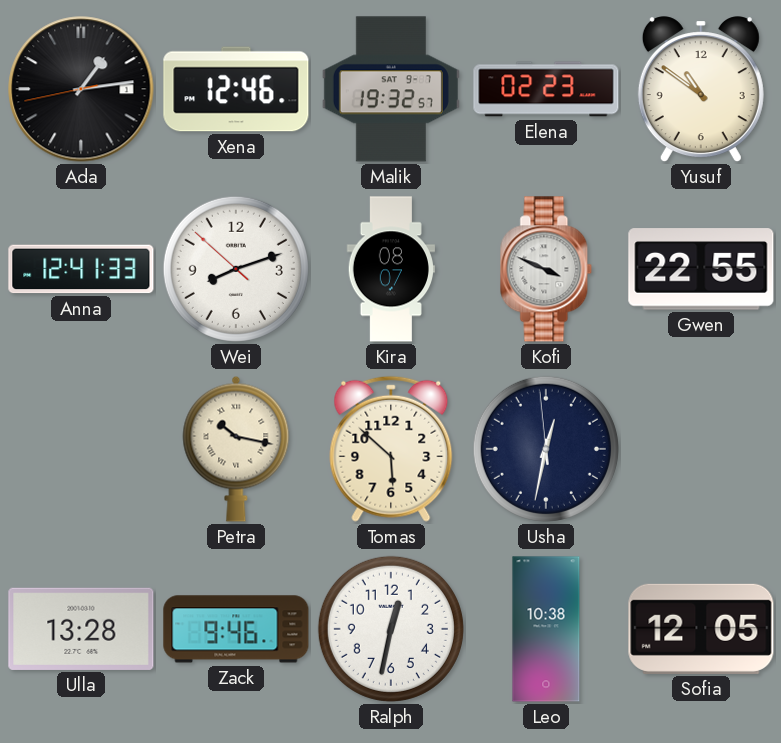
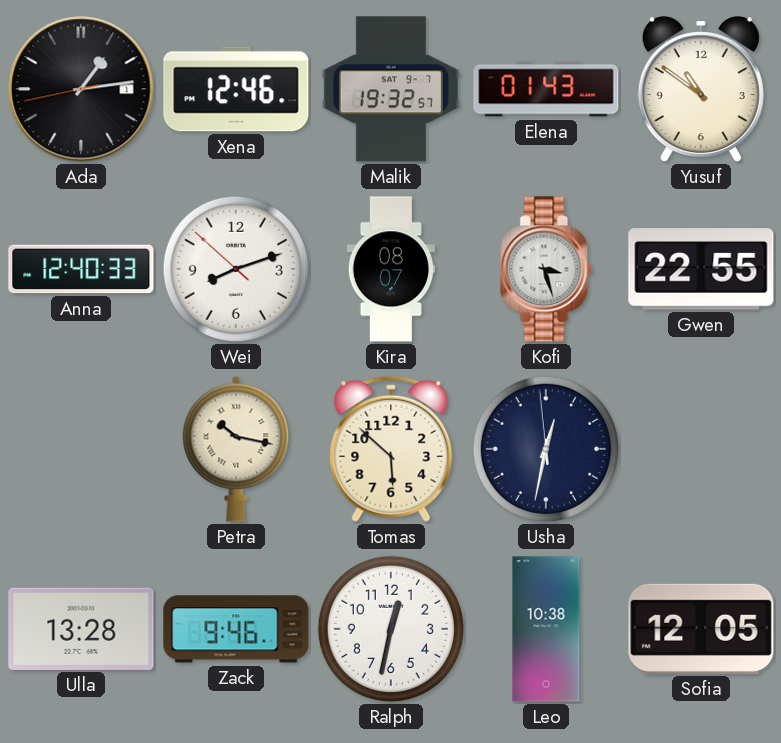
Elena: 02:23 -> 01:43
Anna: 12:41 -> 12:40
Kofi: 3:49 -> 3:27
